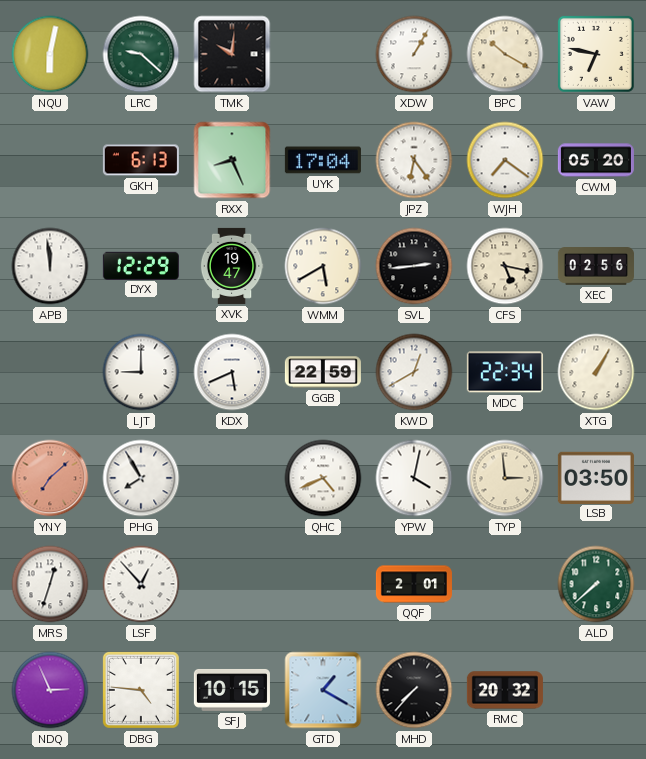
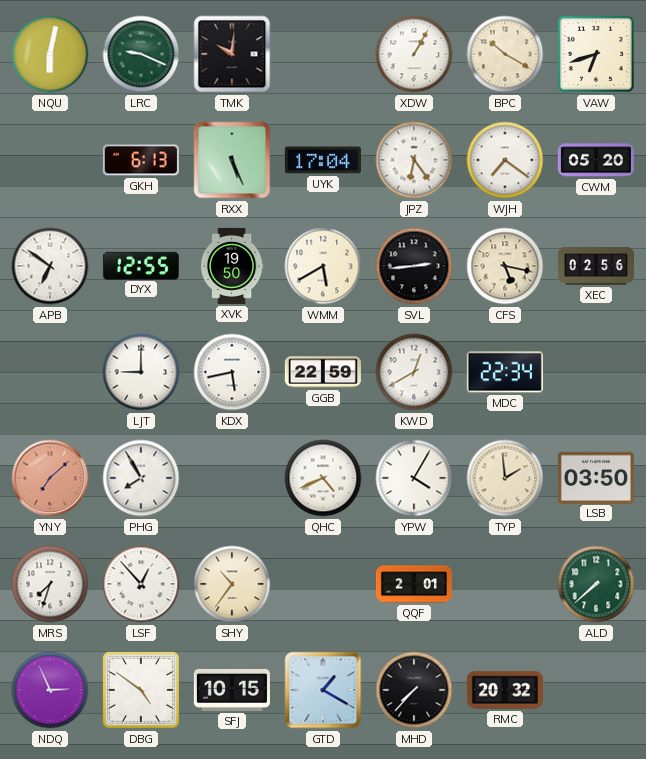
LRC: 9:22 -> 9:19
VAW: 6:47 -> 6:42
RXX: 8:26 -> 5:26
APB: 11:59 -> 6:51
DYX: 12:29 -> 12:55
XVK: 19:47 -> 19:50
KDX: 5:41 -> 5:43
XTG: 1:05 -> none
YPW: 4:02 -> 4:05
TYP: 2:59 -> 1:59
MRS: 12:33 -> 7:33
SHY: none -> 10:36
DBG: 4:46 -> 4:51
